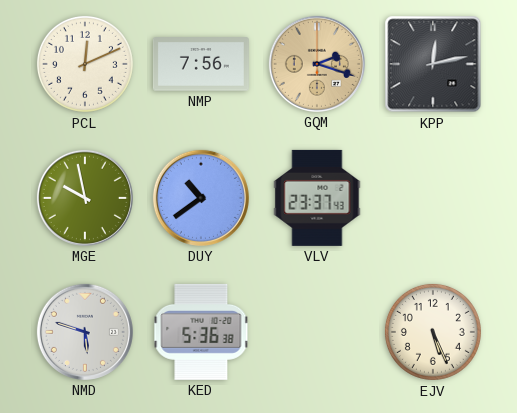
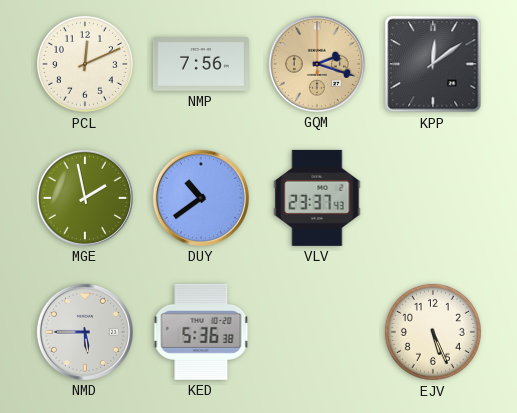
KPP: 12:13 -> 12:09
MGE: 9:58 -> 1:58
NMD: 5:48 -> 5:45
